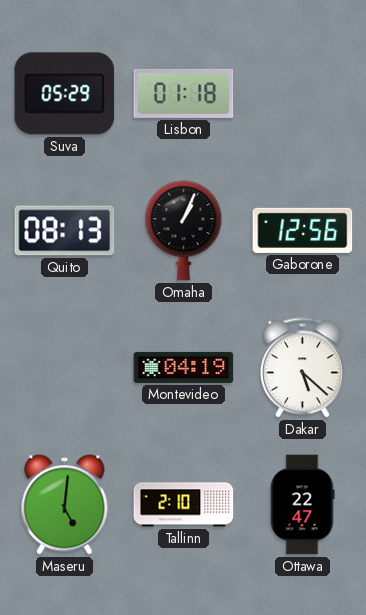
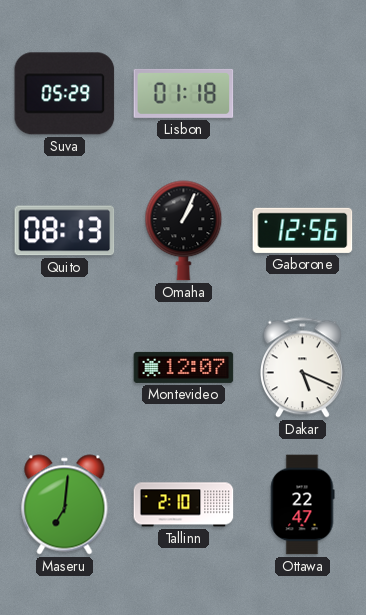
Montevideo: 04:19 -> 12:07
Dakar: 5:22 -> 5:19
Maseru: 5:01 -> 7:01
